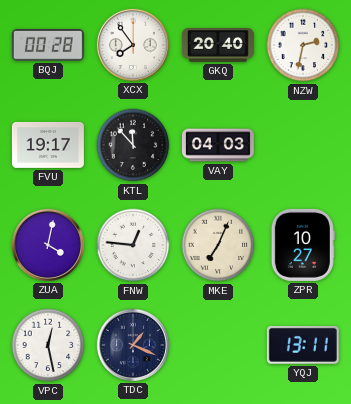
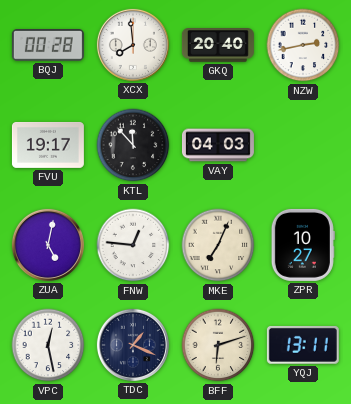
XCX: 7:54 -> 7:59
NZW: 2:32 -> 2:43
ZUA: 4:02 -> 5:02
BFF: none -> 6:12
